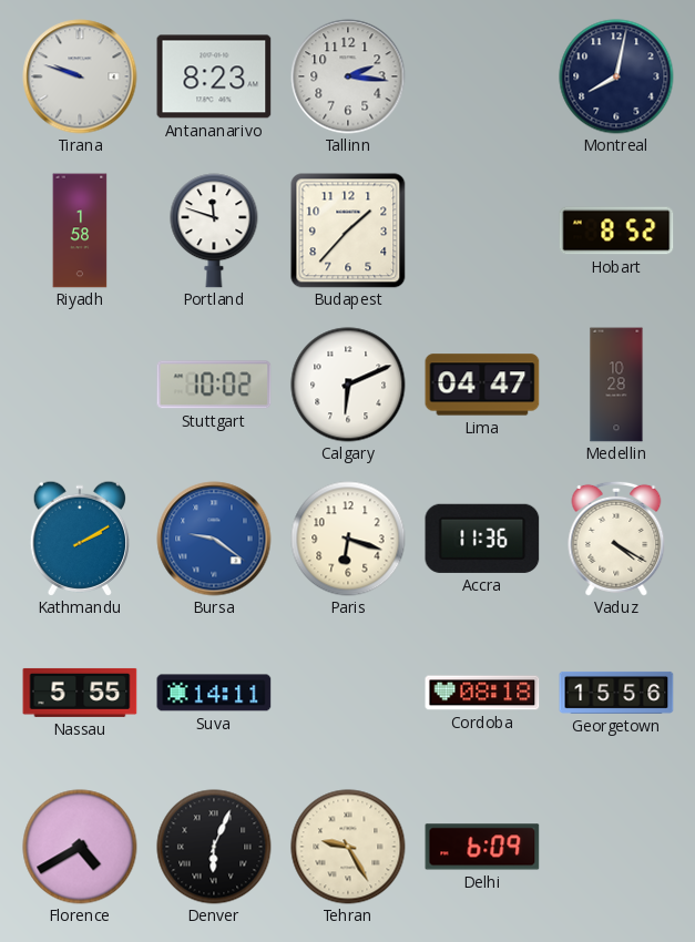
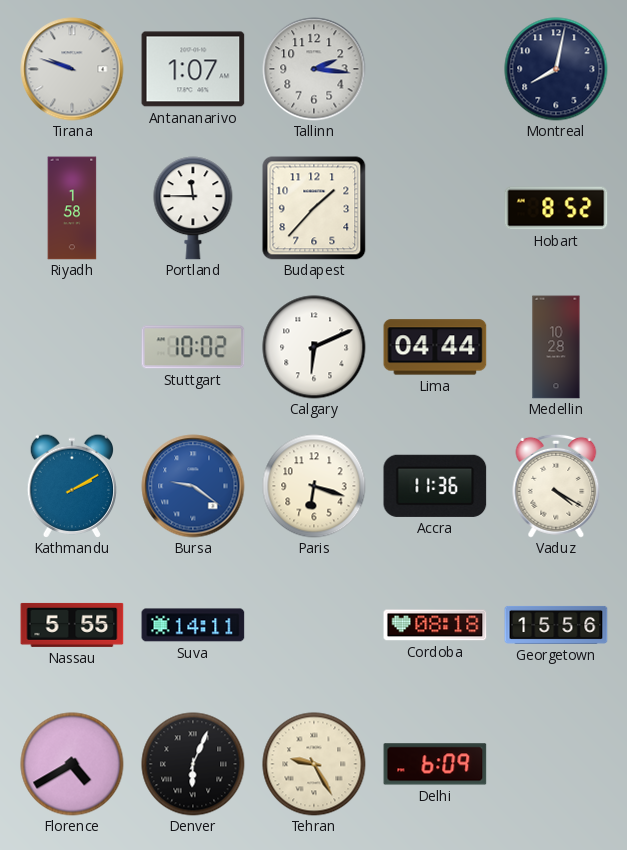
Antananarivo: 8:23 -> 1:07
Portland: 11:48 -> 11:45
Lima: 04:47 -> 04:44
